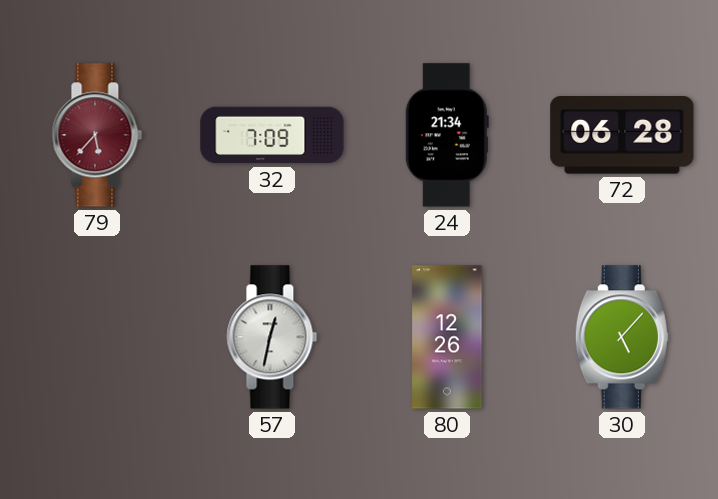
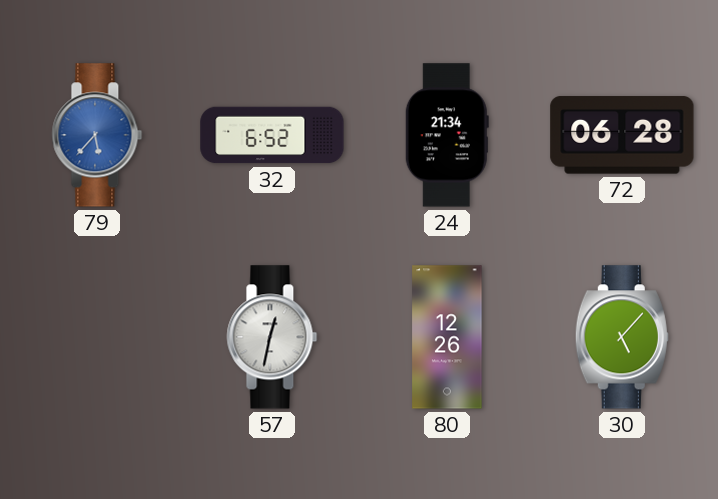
79 dial: burgundy -> blue
32: 7:09 -> 6:52
